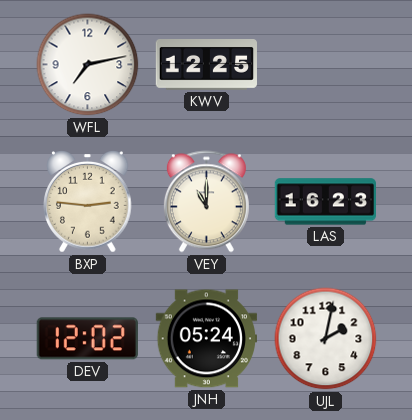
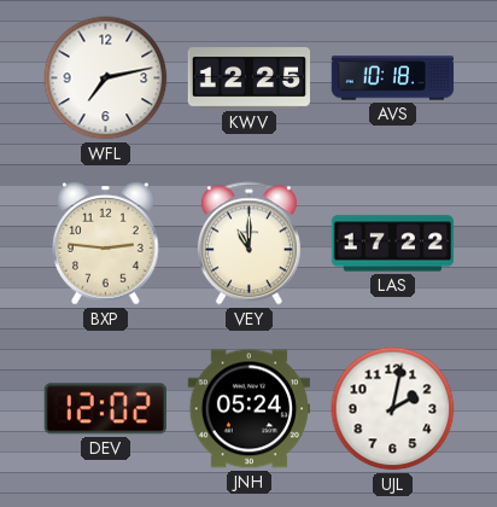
AVS: none -> 10:18
LAS: 16:23 -> 17:22
